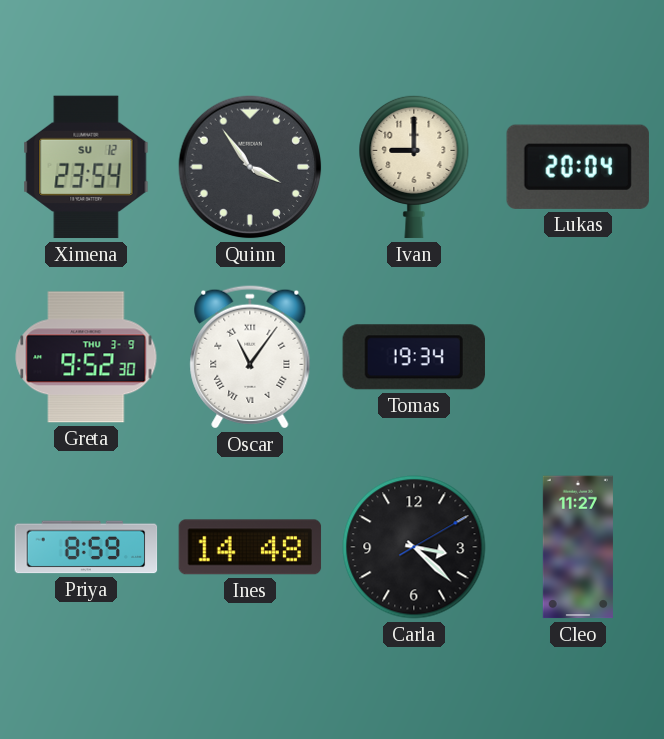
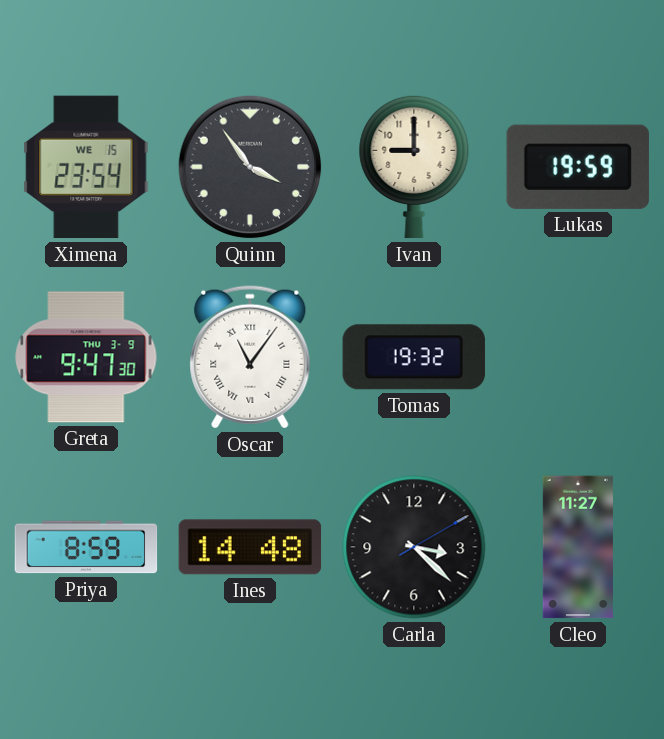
Ximena date: SU 12 -> WE 15
Lukas: 20:04 -> 19:59
Greta: 9:52 -> 9:47
Tomas: 19:34 -> 19:32
